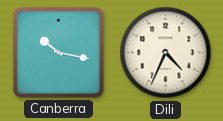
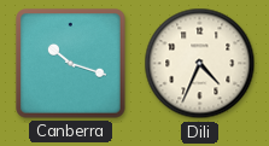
Canberra: 10:17 -> 10:18
